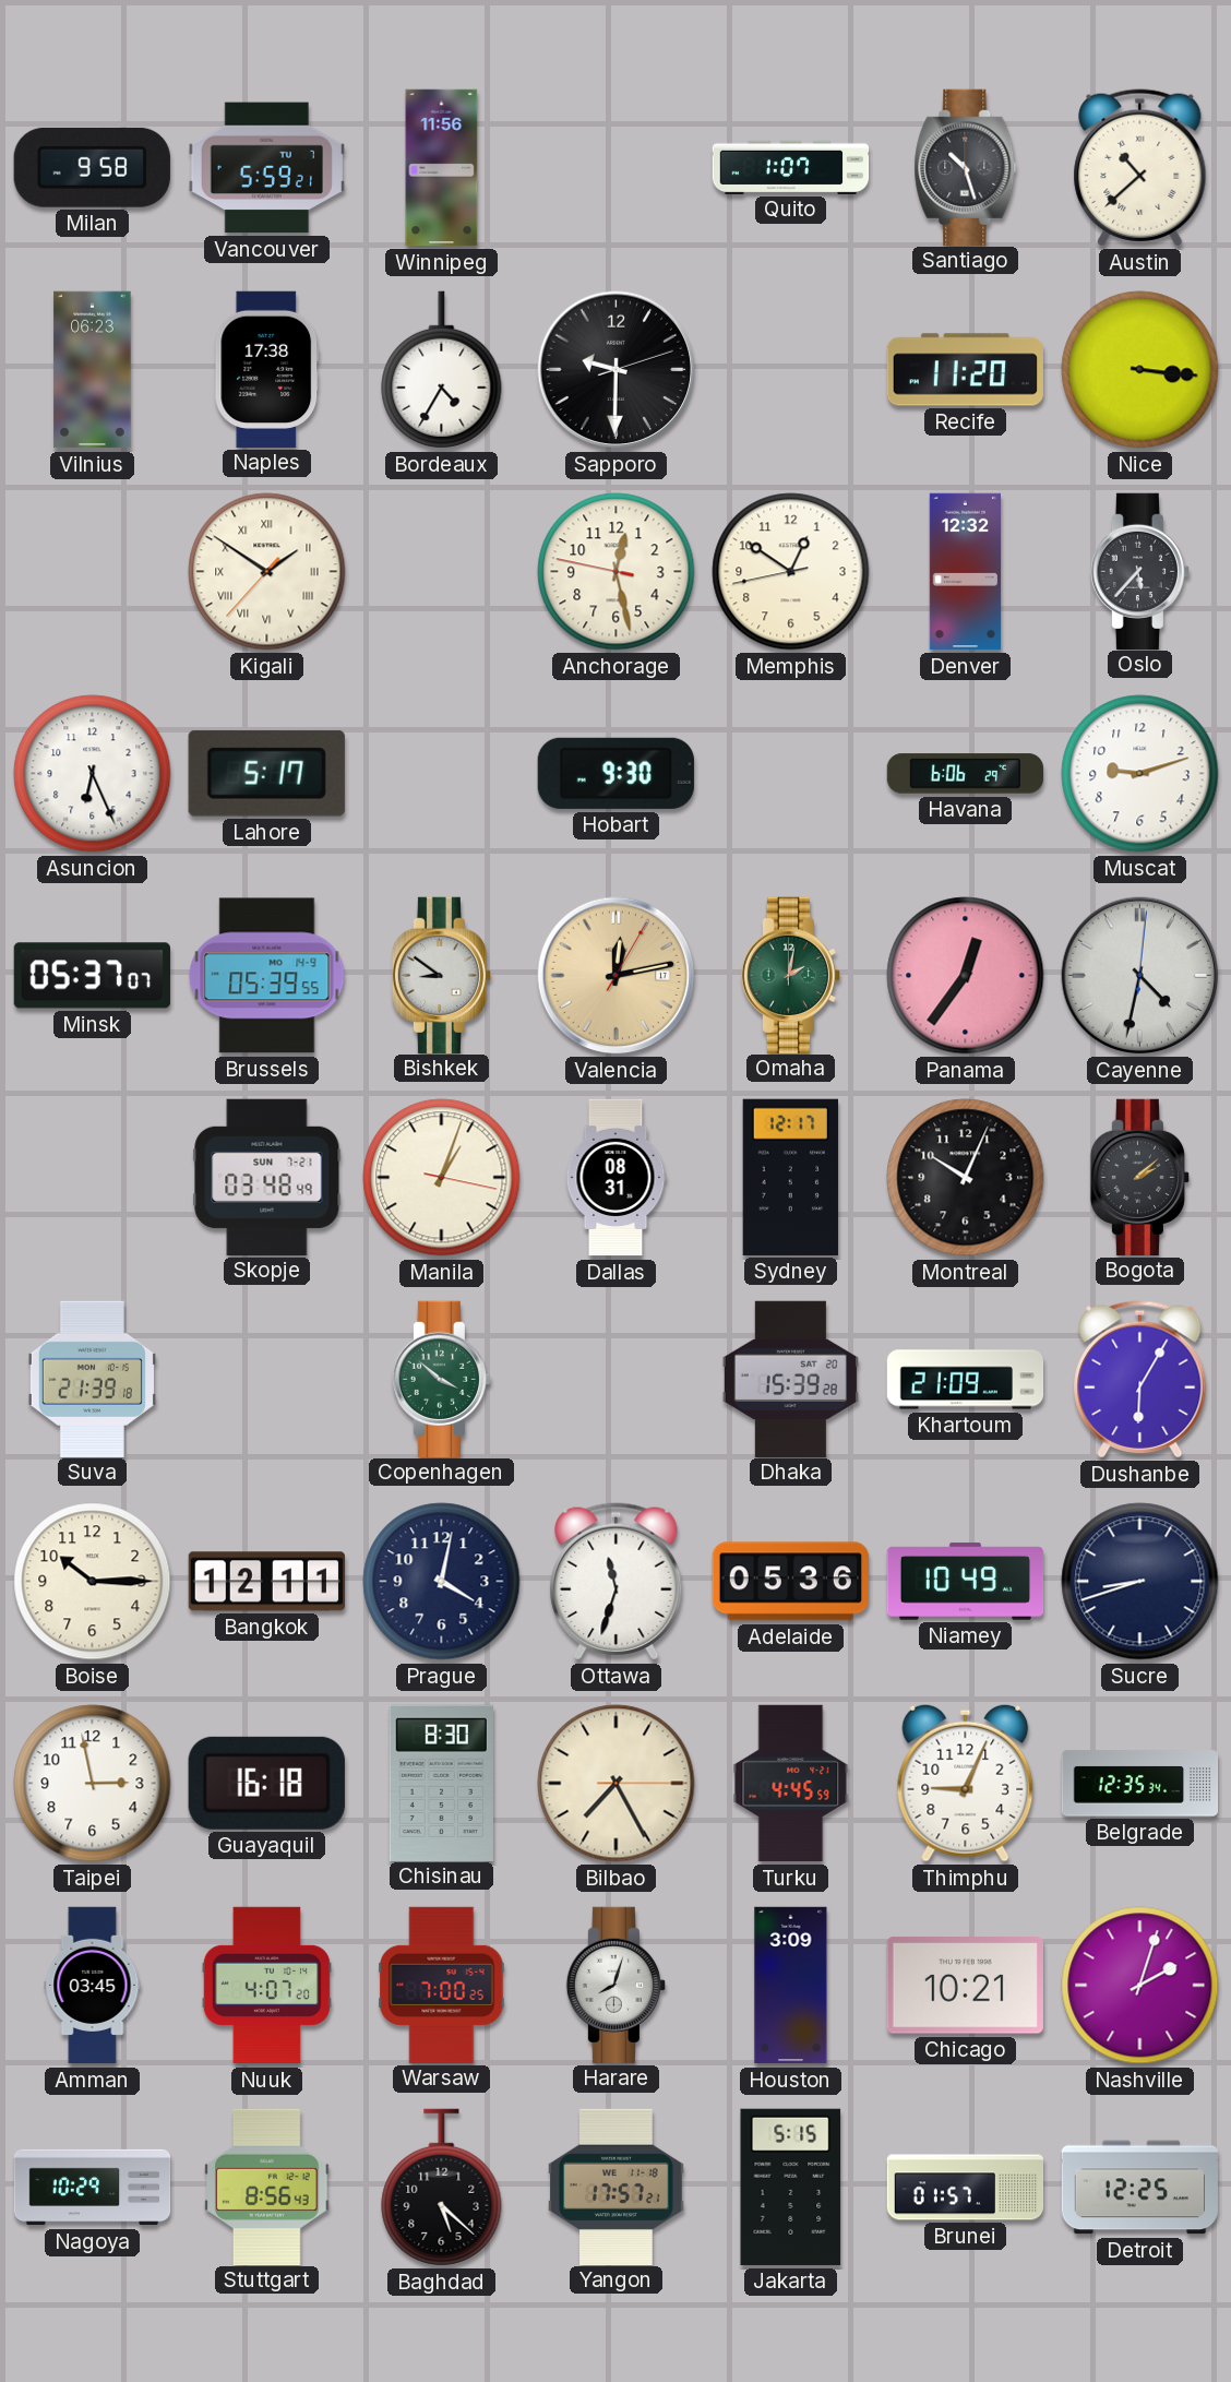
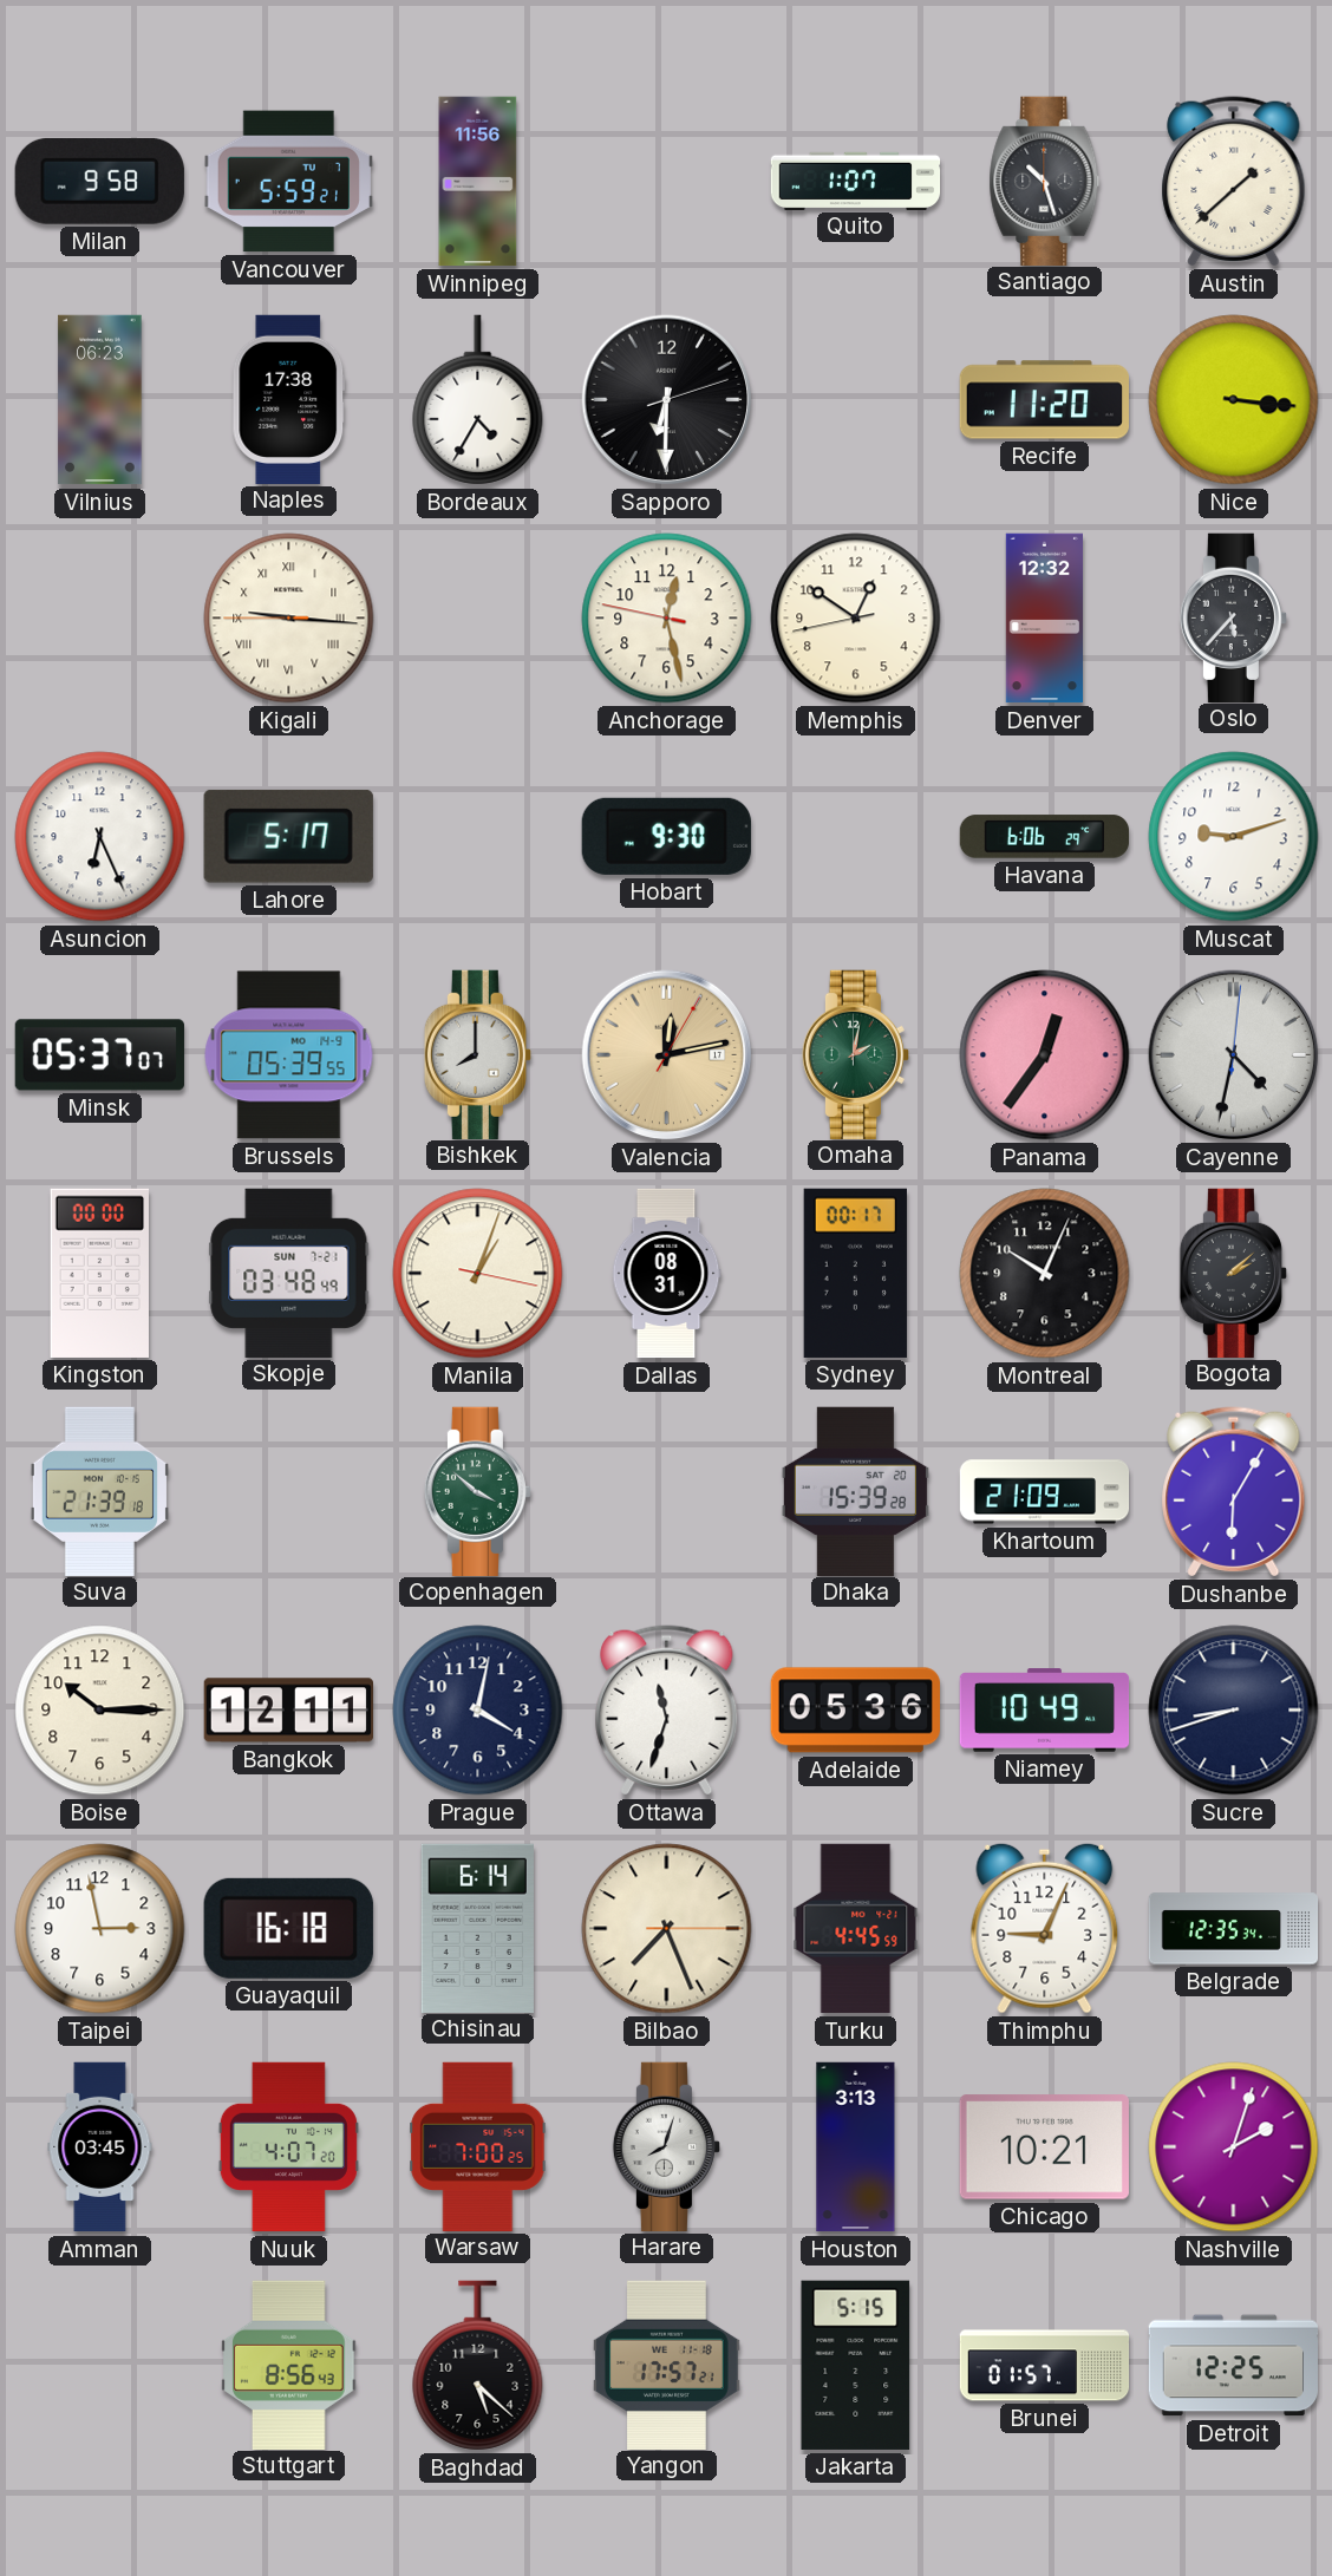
Austin: 10:38 -> 1:38
Sapporo: 9:30 -> 6:30
Kigali: 1:50 -> 9:15
Bishkek: 8:51 -> 8:00
Kingston: none -> 00:00
Sydney: 12:17 -> 00:17
Chisinau: 8:30 -> 6:14
Bilbao: 7:25 -> 7:26
Houston: 3:09 -> 3:13
Nagoya: 10:29 -> none
